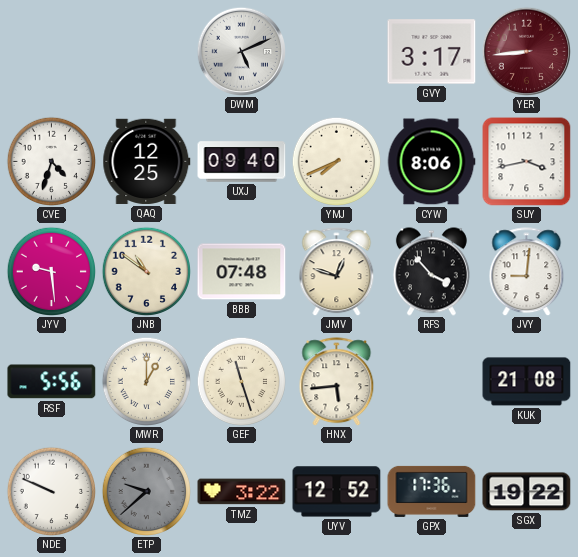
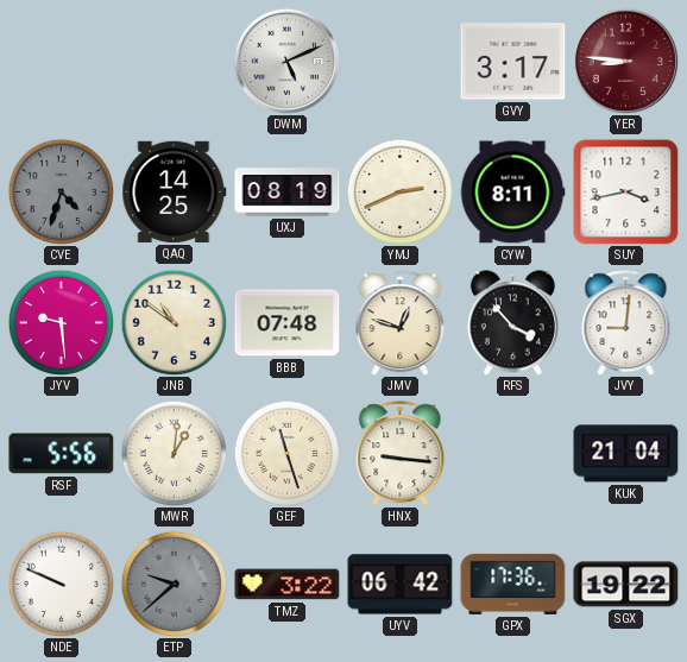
YER: 8:44 -> 8:46
CVE dial: white -> grey
QAQ: 12:25 -> 14:25
UXJ: 09:40 -> 08:19
YMJ: 7:41 -> 2:41
CYW: 8:06 -> 8:11
MWR: 1:00 -> 1:01
HNX: 5:44 -> 9:16
KUK: 21:08 -> 21:04
UYV: 12:52 -> 06:42
